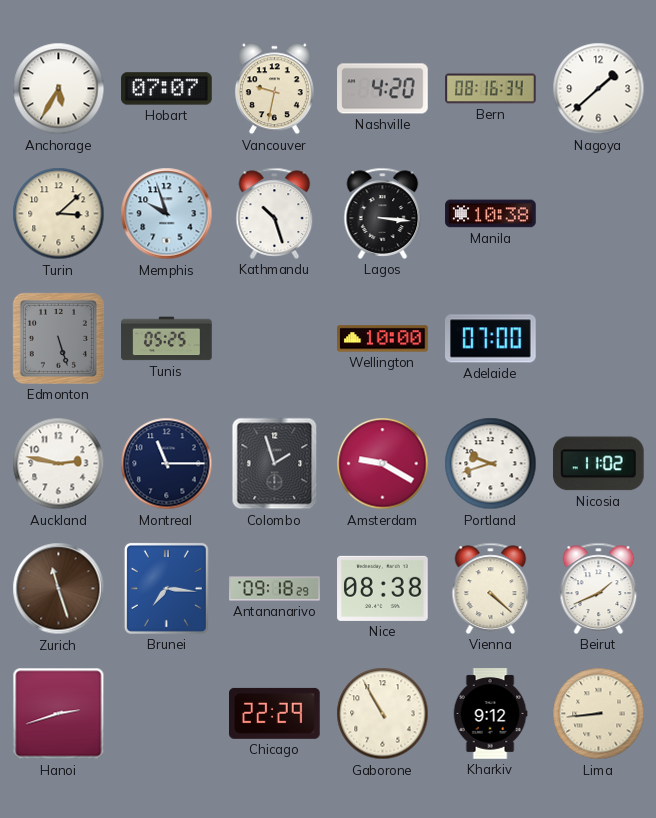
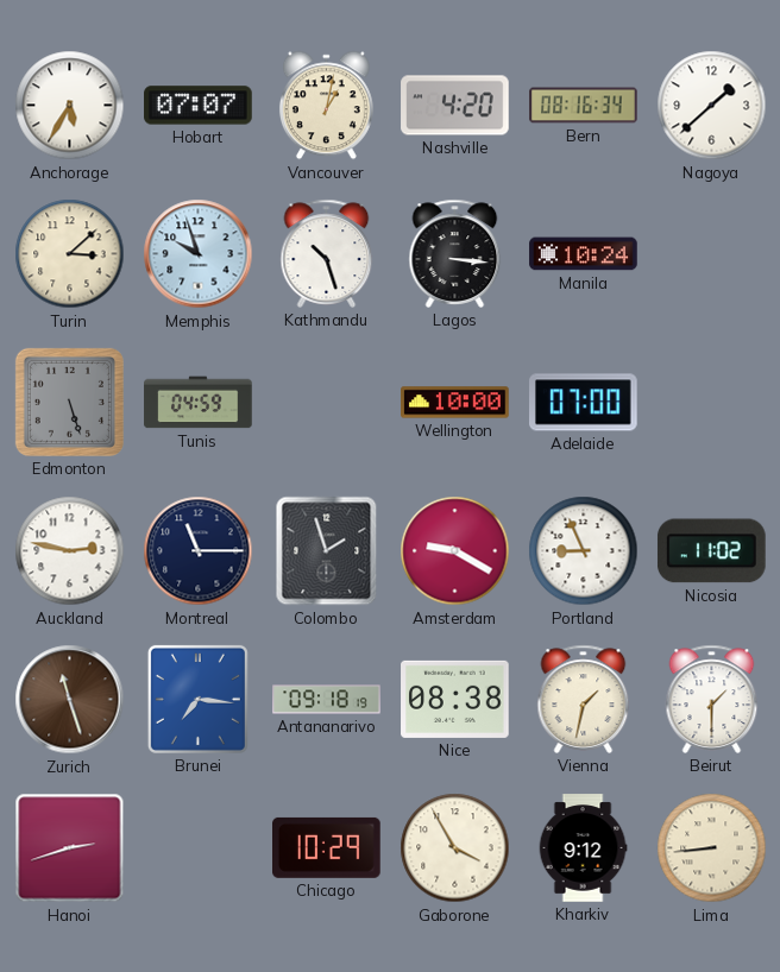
Vancouver: 9:32 -> 1:02
Manila: 10:38 -> 10:24
Tunis: 05:25 -> 04:59
Portland: 9:42 -> 8:56
Antananarivo: 09:18:29 -> 09:18:19
Vienna: 4:22 -> 1:32
Beirut: 1:41 -> 1:30
Chicago: 22:29 -> 10:29
Gaborone: 10:55 -> 3:55
